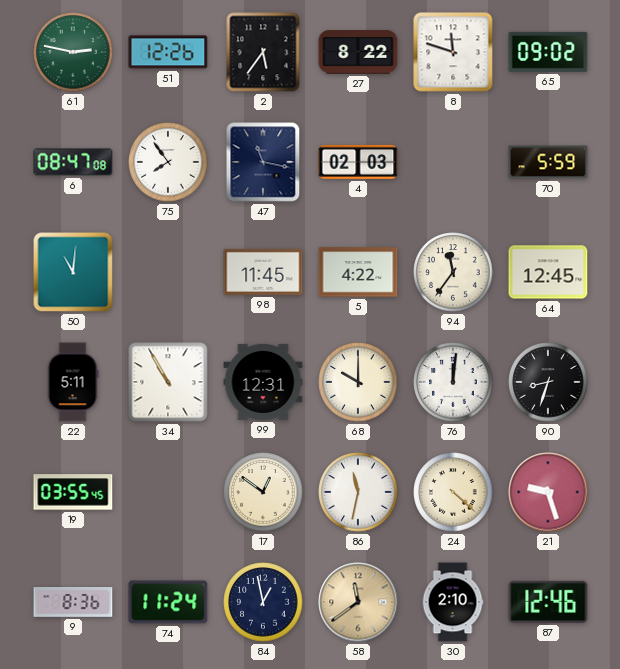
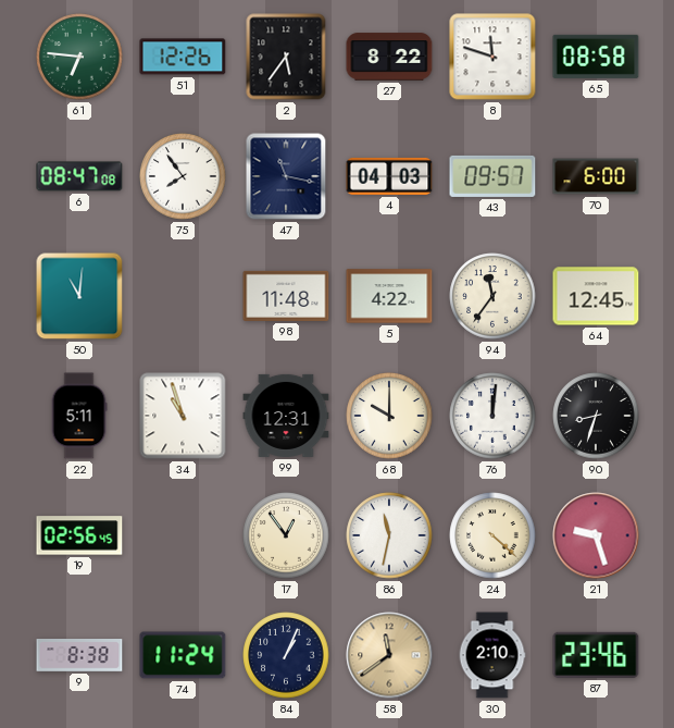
61: 2:47 -> 6:46
65: 09:02 -> 08:58
4: 02:03 -> 04:03
43: none -> 09:57
70: 5:59 -> 6:00
98: 11:45 -> 11:48
34: 10:55 -> 10:57
19: 03:55 -> 02:56
17: 12:51 -> 12:54
9: 8:36 -> 8:38
84: 12:58 -> 1:04
87: 12:46 -> 23:46
